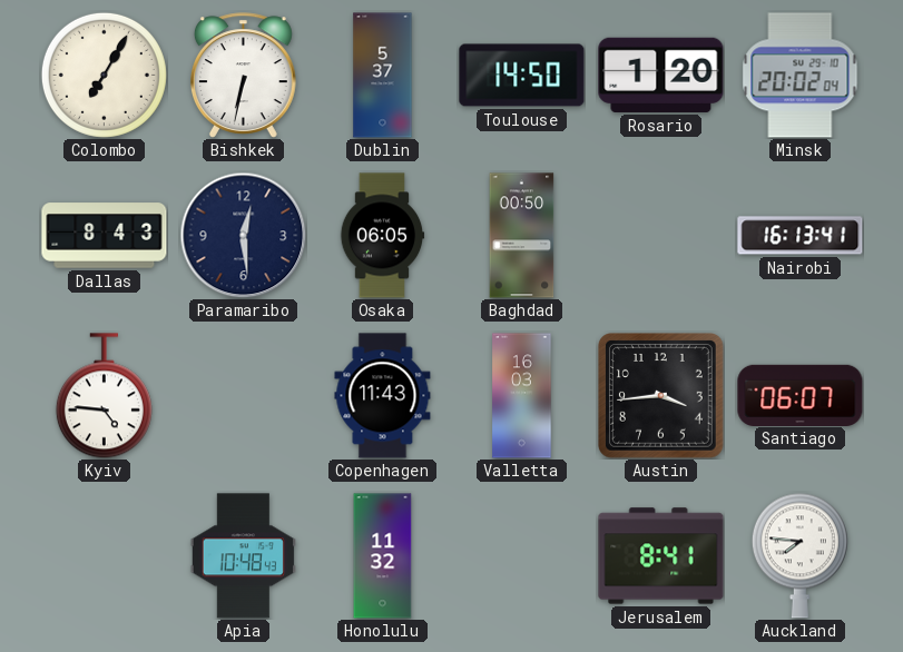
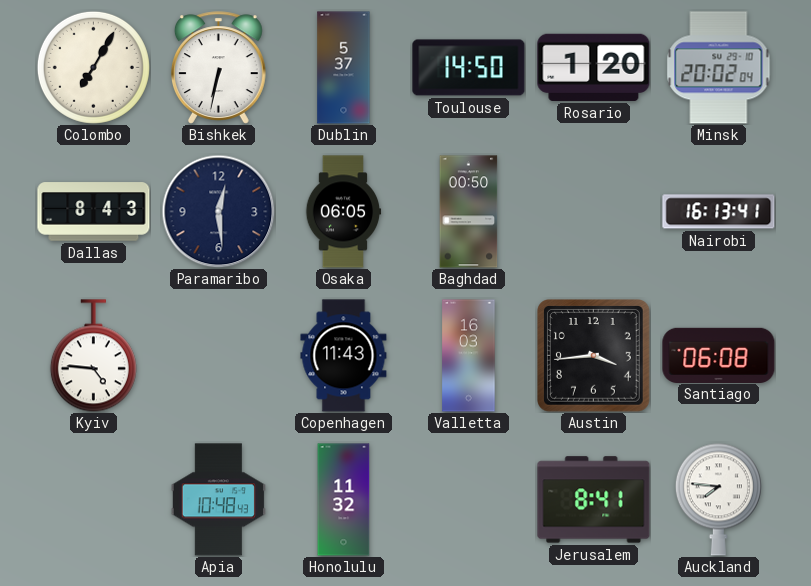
Santiago: 06:07 -> 06:08
